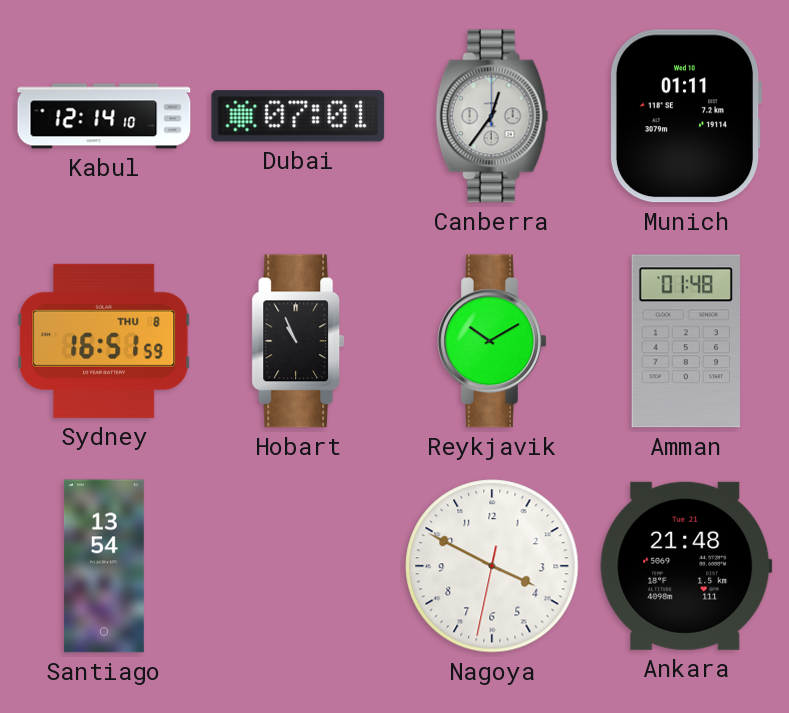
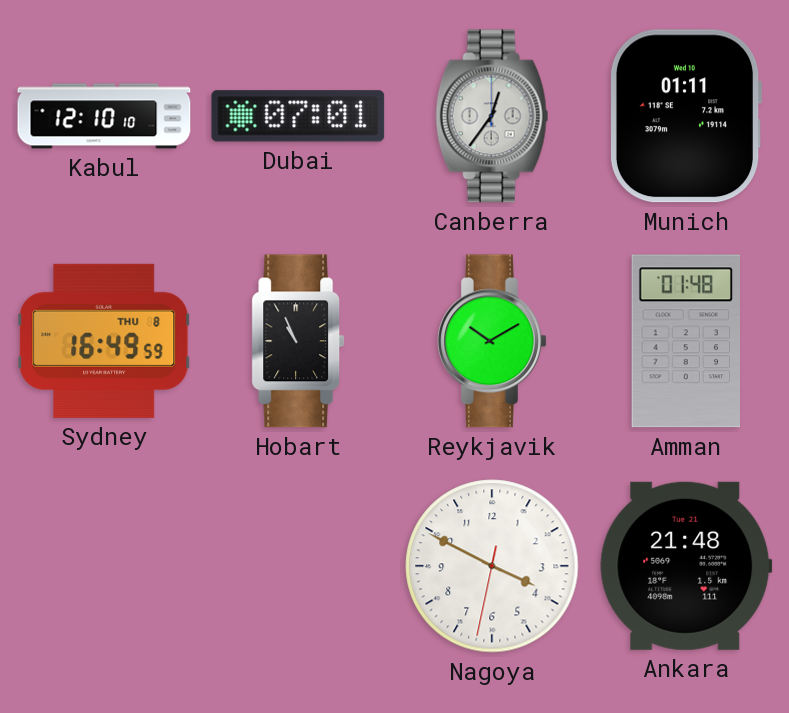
Kabul: 12:14 -> 12:10
Sydney: 16:51 -> 16:49
Santiago: 13:54 -> none
